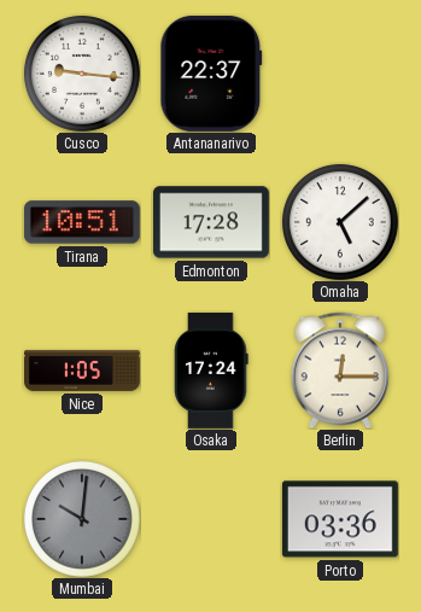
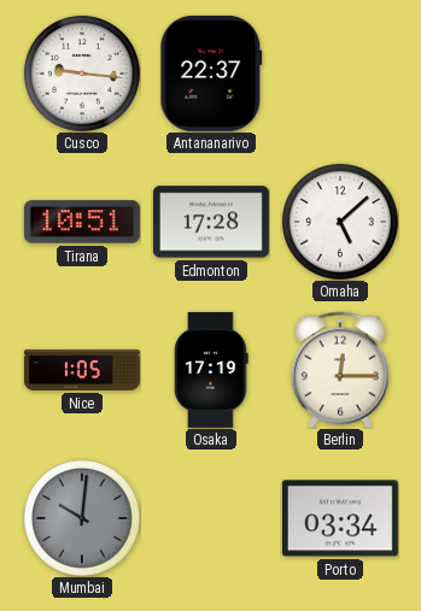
Osaka: 17:24 -> 17:19
Porto: 03:36 -> 03:34
